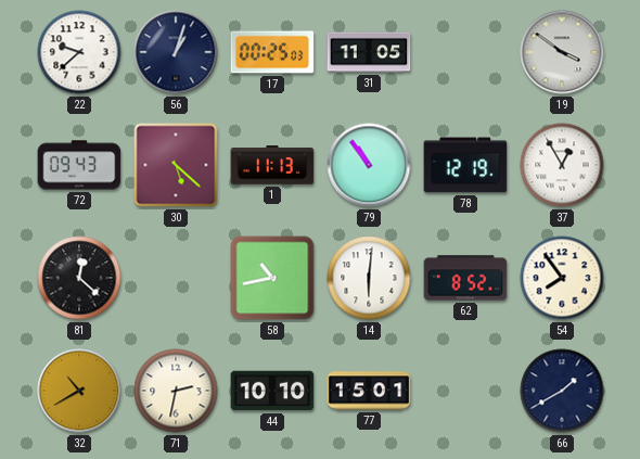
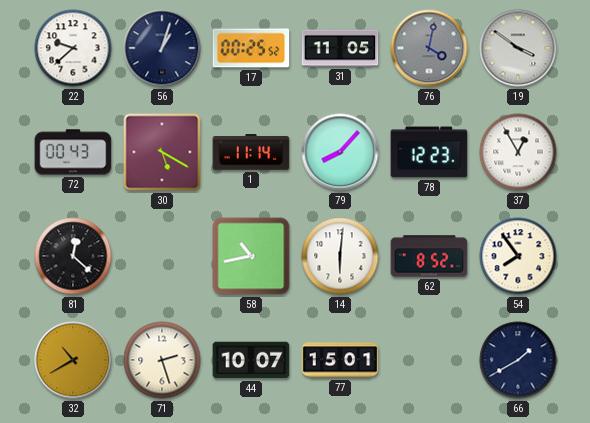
17: 00:25:03 -> 00:25:52
76: none -> 4:02
72: 09:43 -> 00:43
30: 5:22 -> 5:20
1: 11:13 -> 11:14
79: 10:54 -> 8:07
78: 12:19 -> 12:23
71: 2:32 -> 2:27
44: 10:10 -> 10:07
